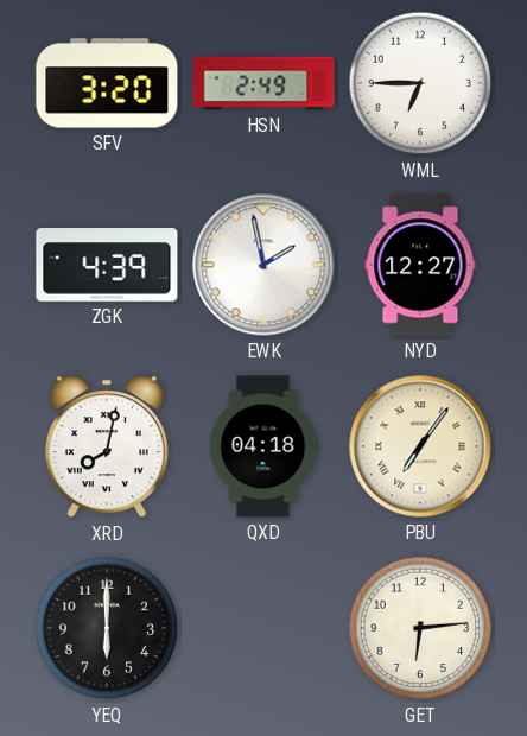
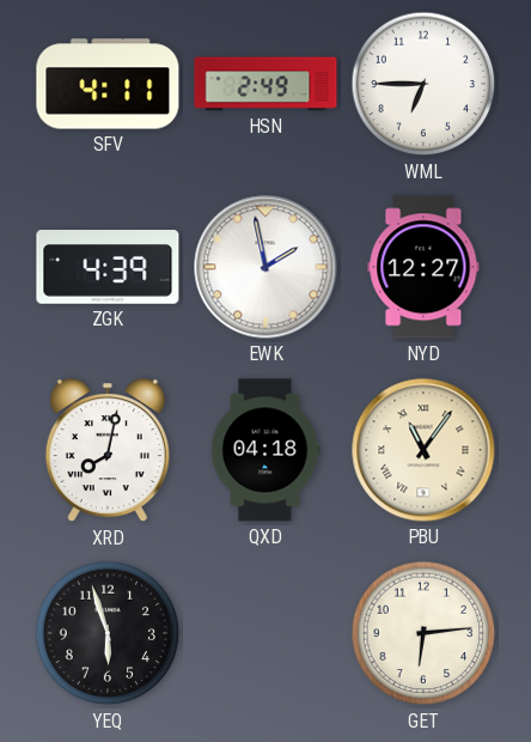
SFV: 3:20 -> 4:11
PBU: 7:06 -> 11:06
YEQ: 6:00 -> 5:57
